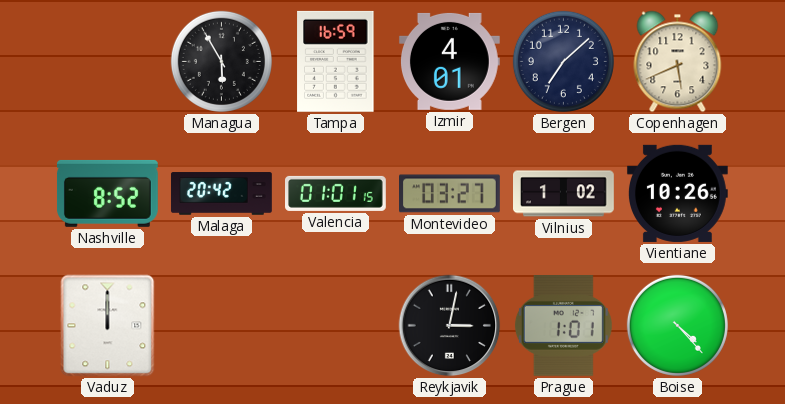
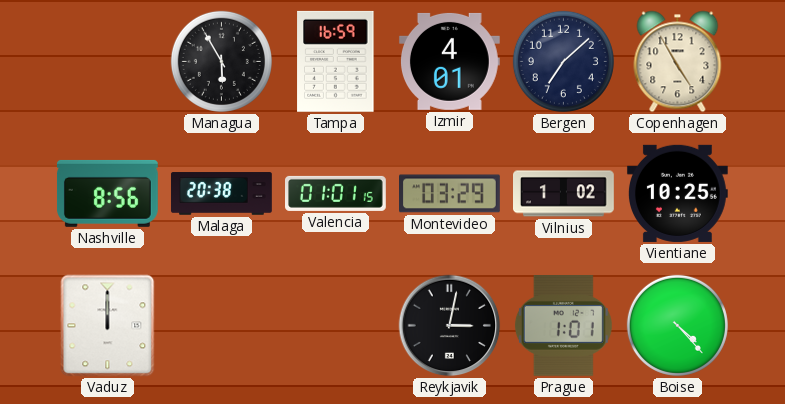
Copenhagen: 5:41 -> 4:55
Nashville: 8:52 -> 8:56
Malaga: 20:42 -> 20:38
Montevideo: 03:27 -> 03:29
Vientiane: 10:26 -> 10:25
